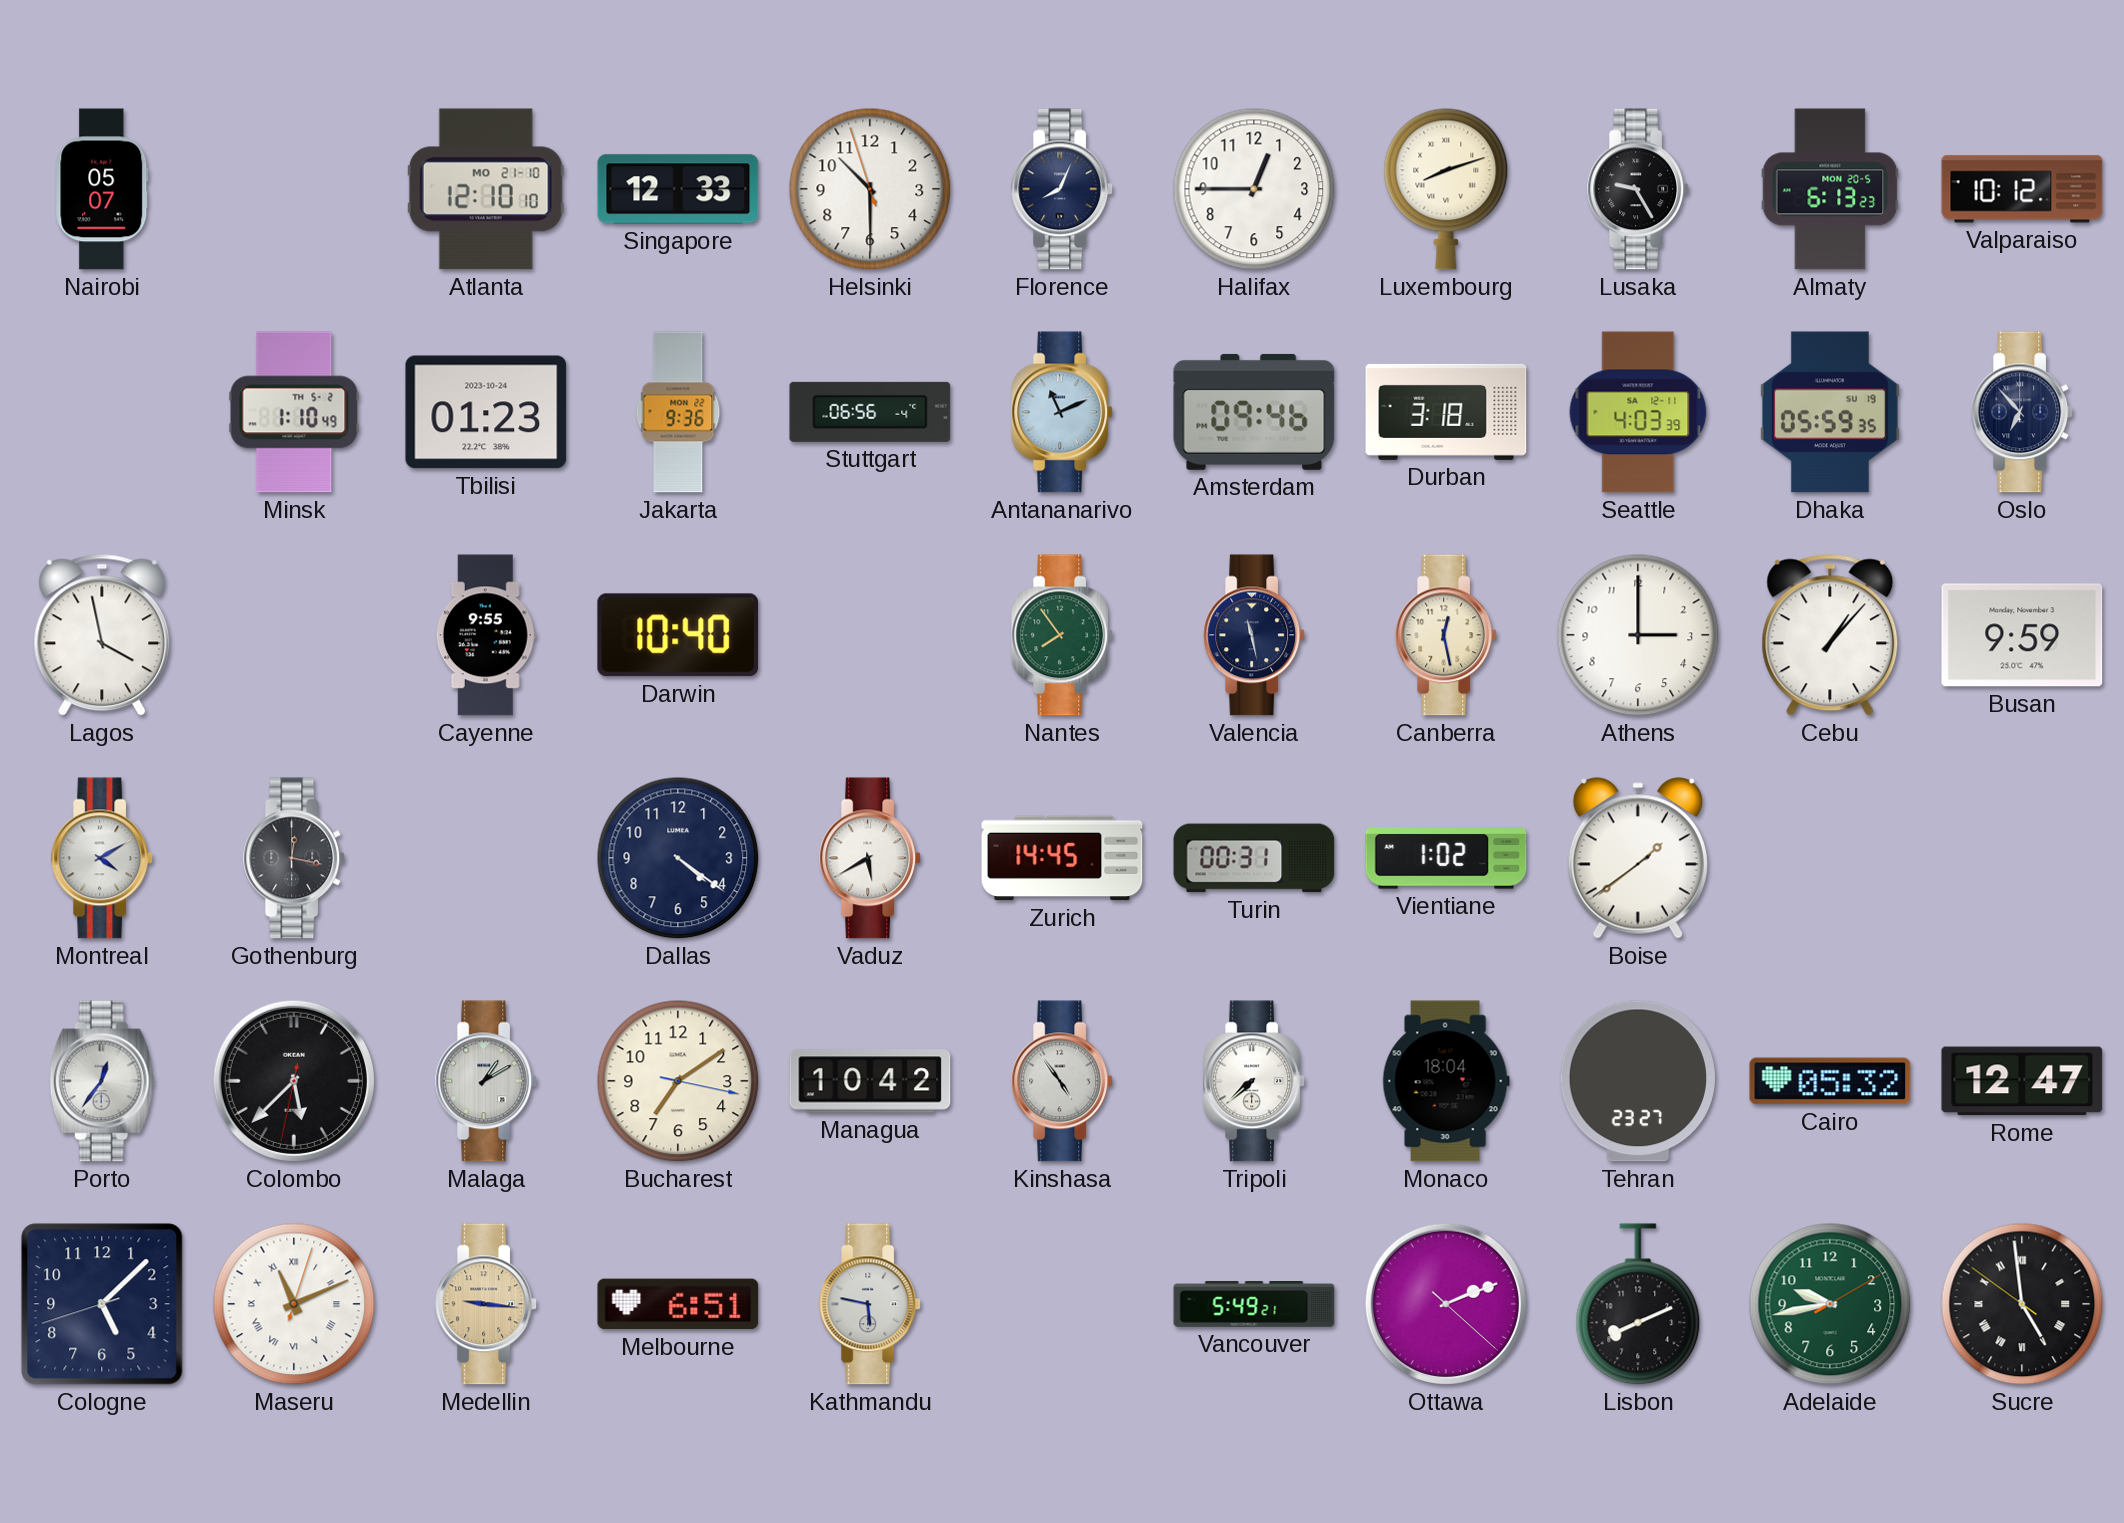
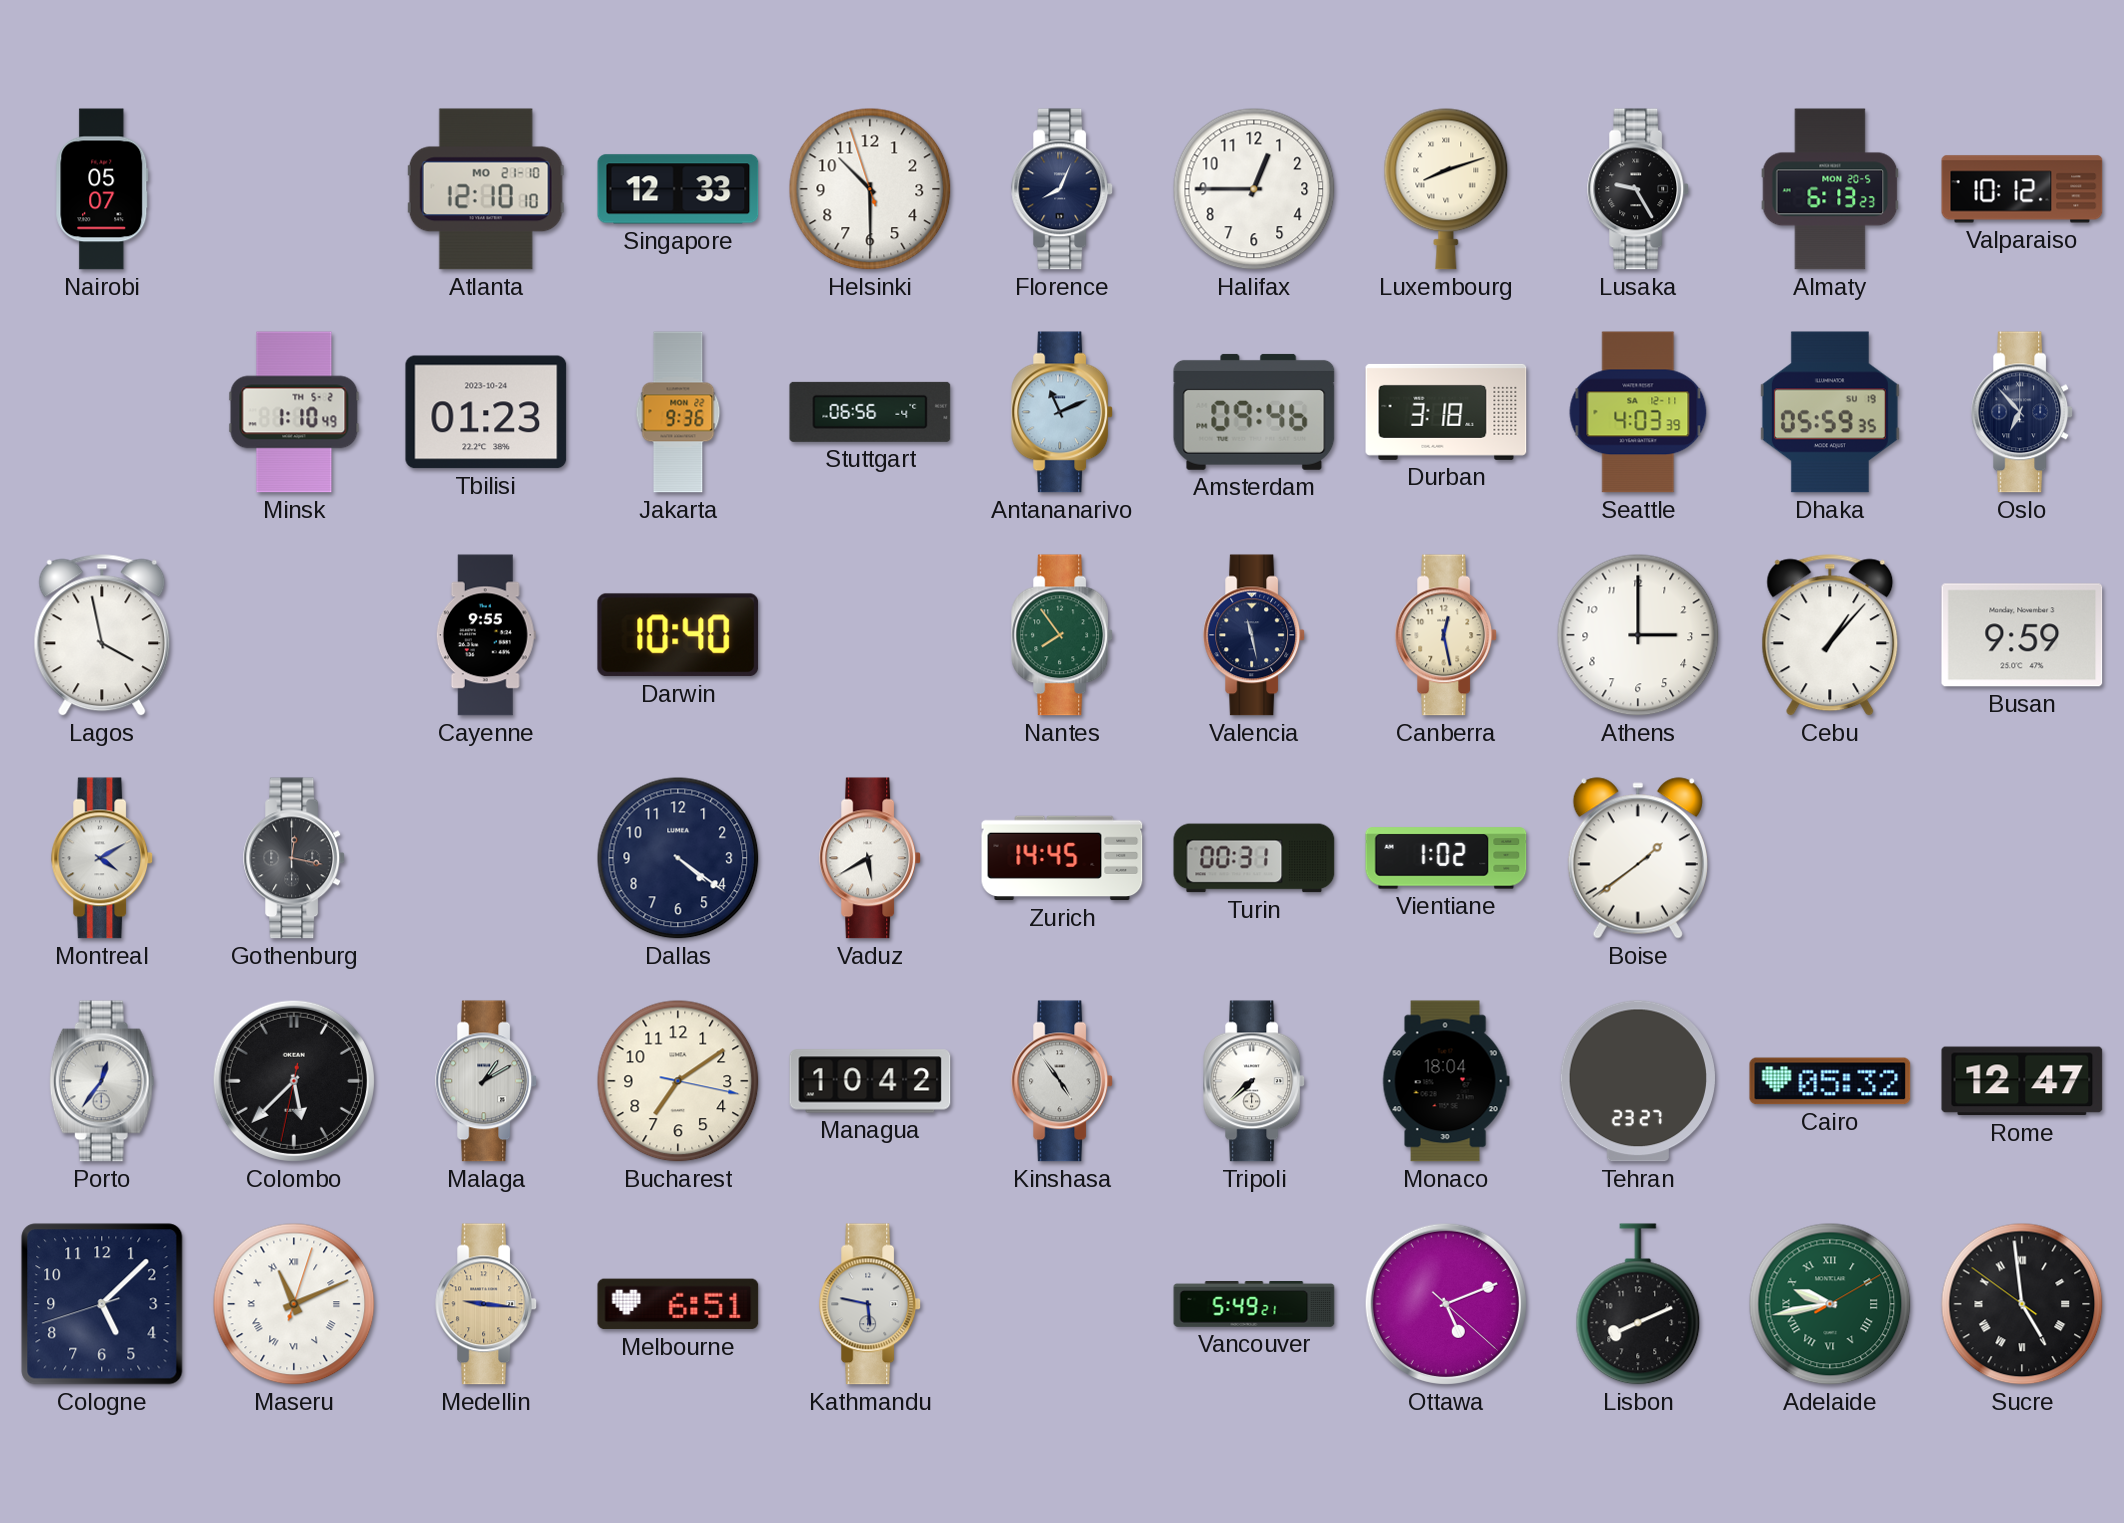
Ottawa: 2:11 -> 5:11
Adelaide numerals: Arabic -> Roman
